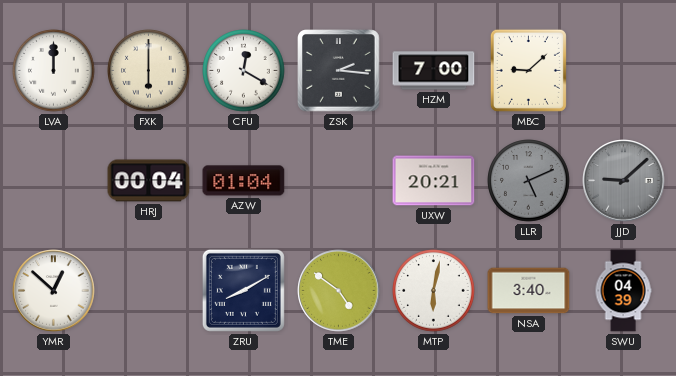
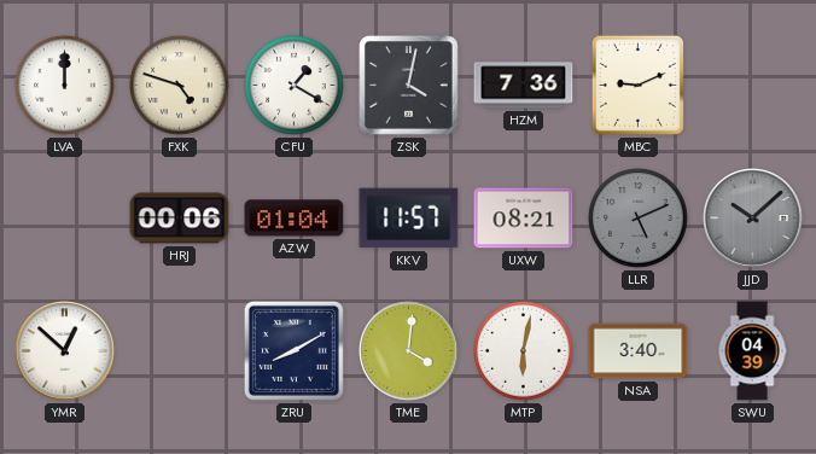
FXK: 6:00 -> 4:48
CFU: 12:20 -> 1:20
ZSK: 2:16 -> 4:02
HZM: 7:00 -> 7:36
MBC: 9:08 -> 9:11
HRJ: 00:04 -> 00:06
KKV: none -> 11:57
UXW: 20:21 -> 08:21
JJD: 9:08 -> 10:08
TME: 4:51 -> 4:01
